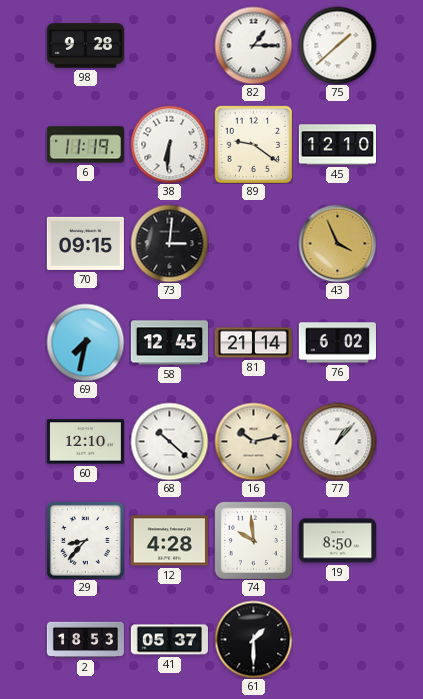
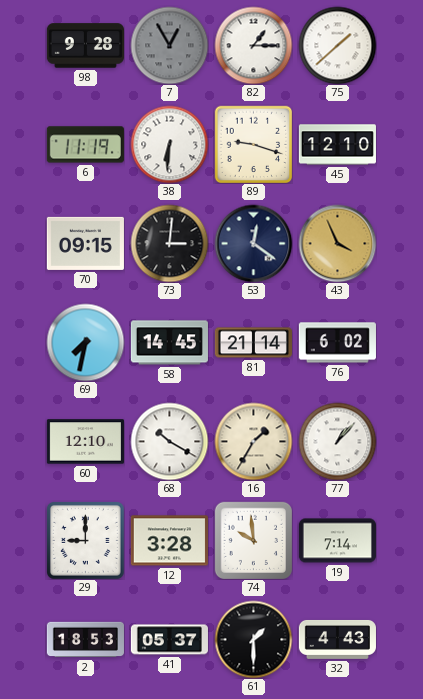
7: none -> 12:55
89: 9:21 -> 9:18
53: none -> 12:21
58: 12:45 -> 14:45
68: 10:22 -> 10:20
16: 10:13 -> 1:35
29: 8:37 -> 9:00
12: 4:28 -> 3:28
19: 8:50 -> 7:14
32: none -> 4:43
